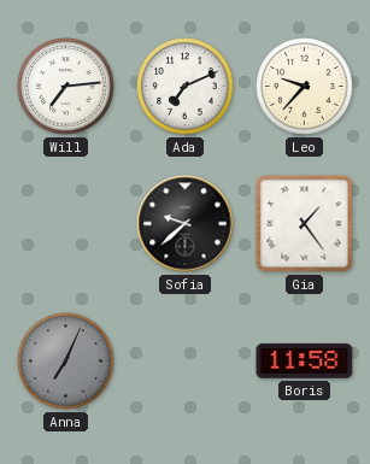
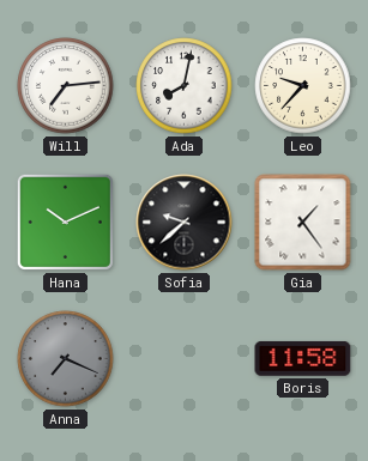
Ada: 7:11 -> 8:02
Hana: none -> 10:11
Anna: 7:04 -> 7:19
